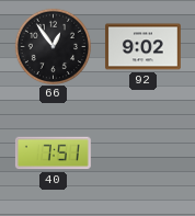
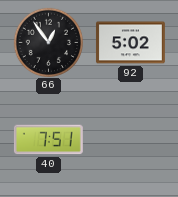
92: 9:02 -> 5:02
